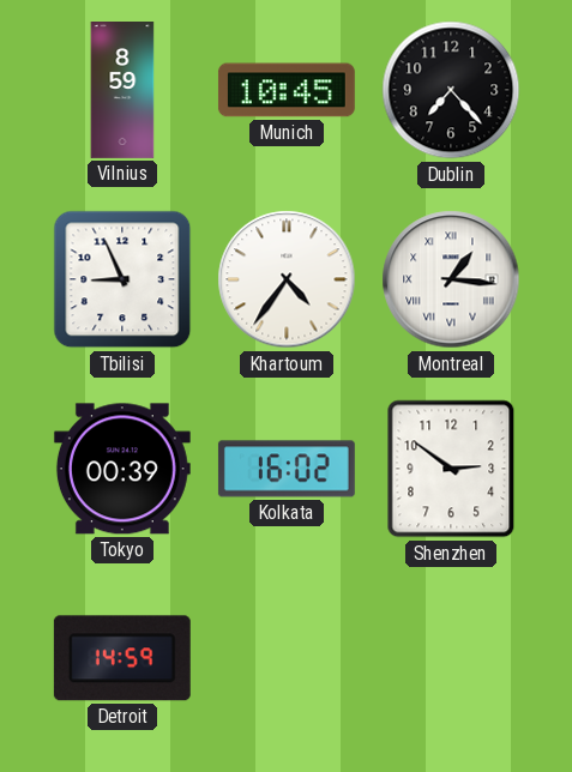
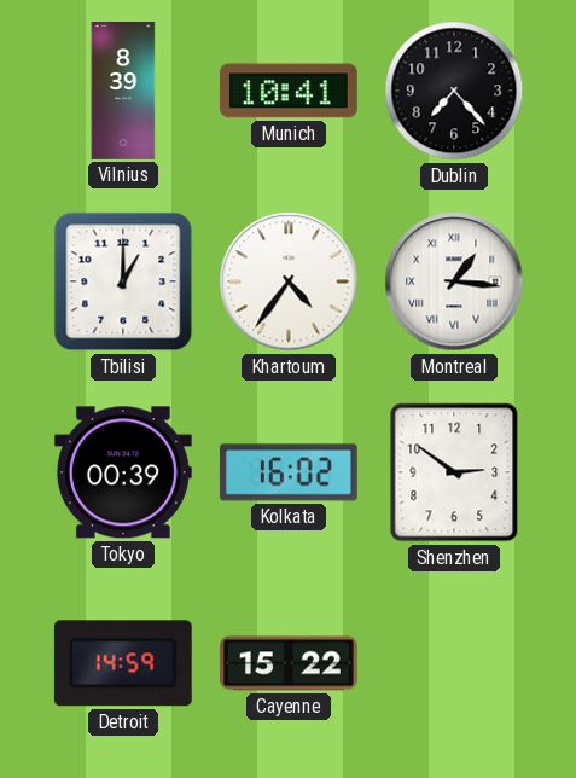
Vilnius: 8:59 -> 8:39
Munich: 10:45 -> 10:41
Tbilisi: 8:56 -> 1:00
Cayenne: none -> 15:22
